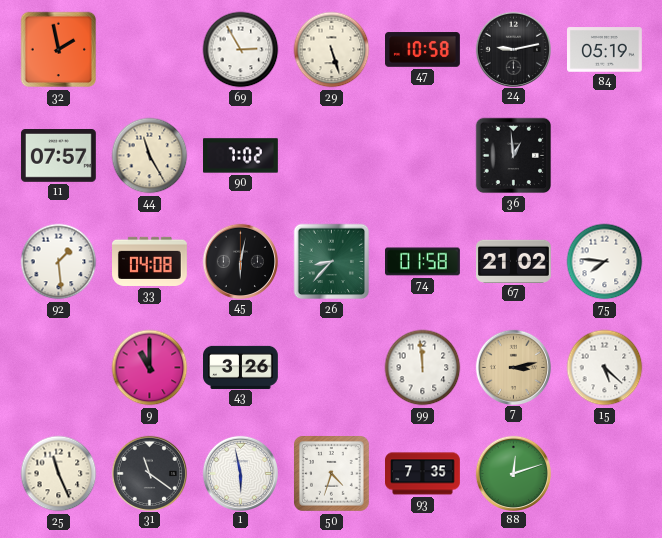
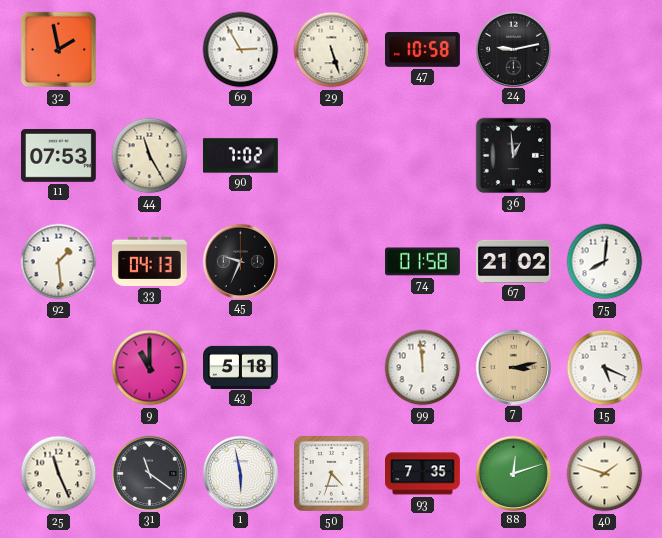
84: 05:19 -> none
11: 07:57 -> 07:53
33: 04:08 -> 04:13
45: 6:02 -> 9:34
26: 8:37 -> none
75: 7:46 -> 8:01
43: 3:26 -> 5:18
15: 5:22 -> 5:19
40: none -> 1:48
